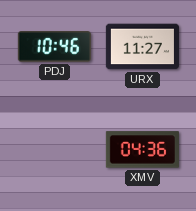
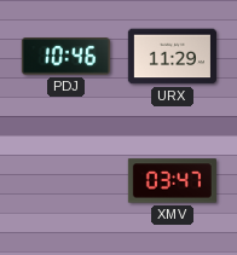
URX: 11:27 -> 11:29
XMV: 04:36 -> 03:47
